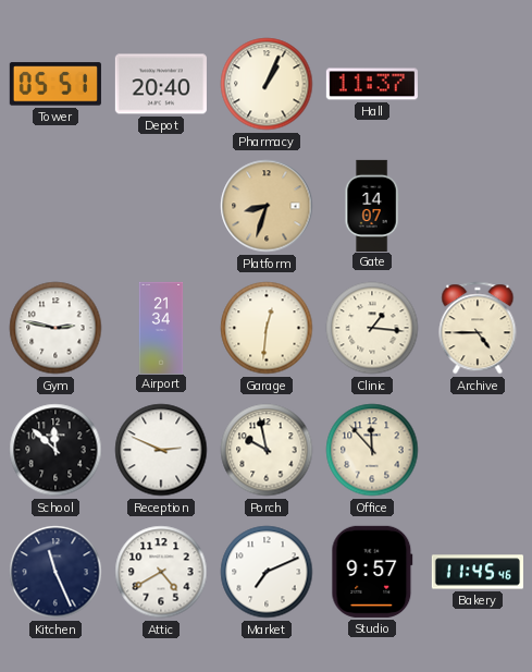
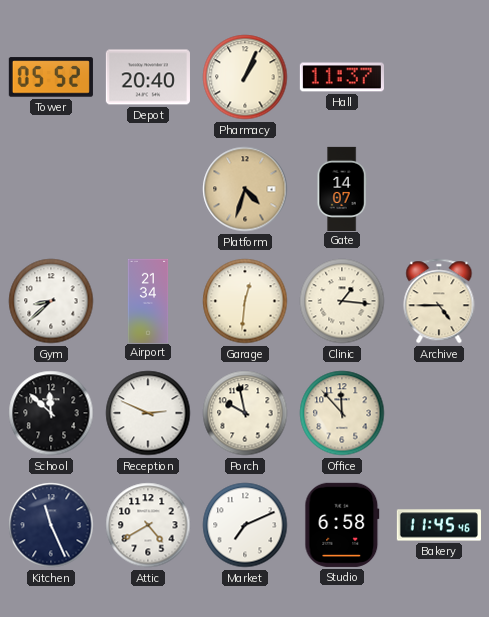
Tower: 05:51 -> 05:52
Platform: 8:33 -> 4:33
Gym: 2:47 -> 8:38
Studio: 9:57 -> 6:58
